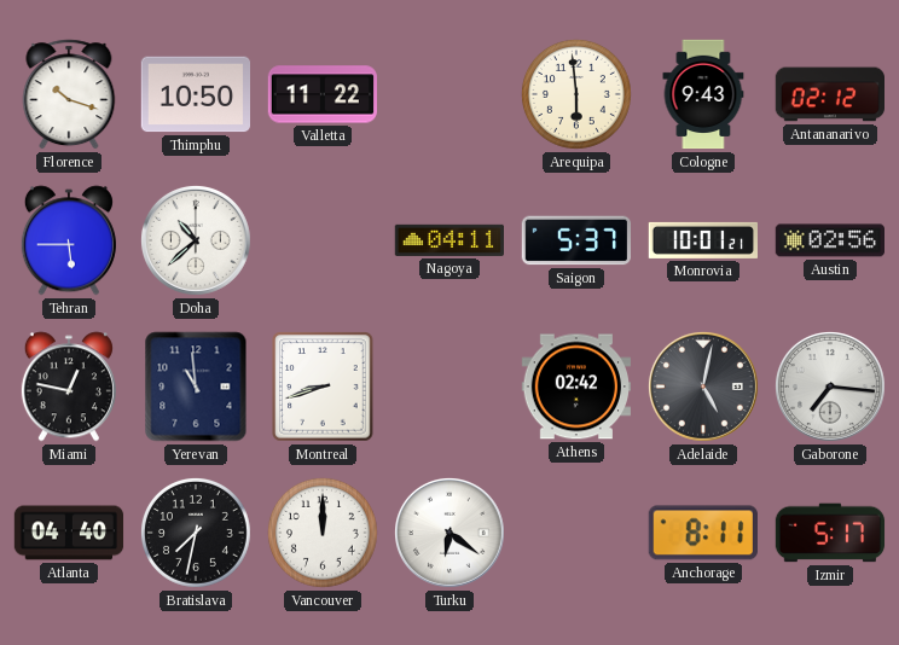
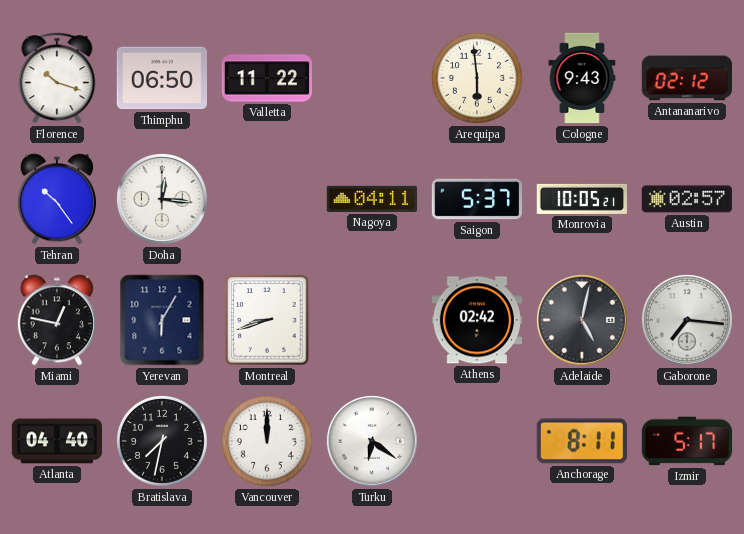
Thimphu: 10:50 -> 06:50
Tehran: 5:45 -> 10:24
Doha: 10:38 -> 12:16
Monrovia: 10:01 -> 10:05
Austin: 02:56 -> 02:57
Yerevan: 10:59 -> 6:05
